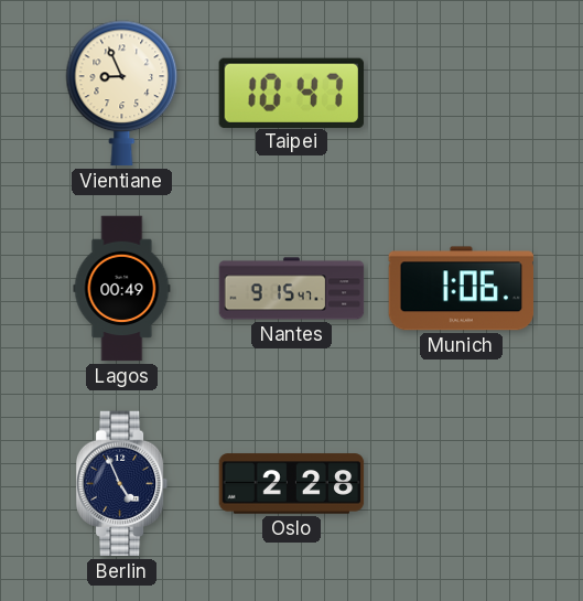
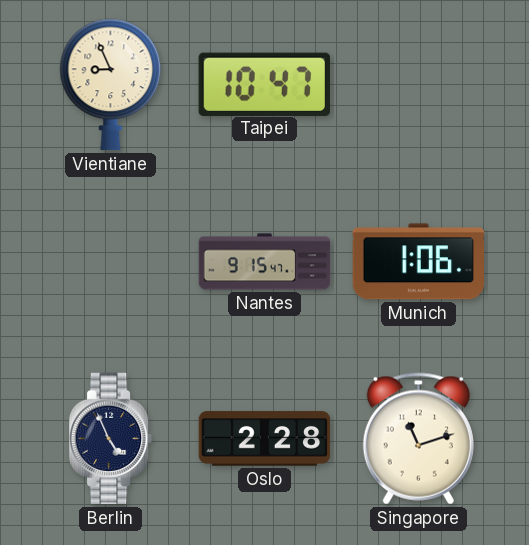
Lagos: 00:49 -> none
Singapore: none -> 11:12
